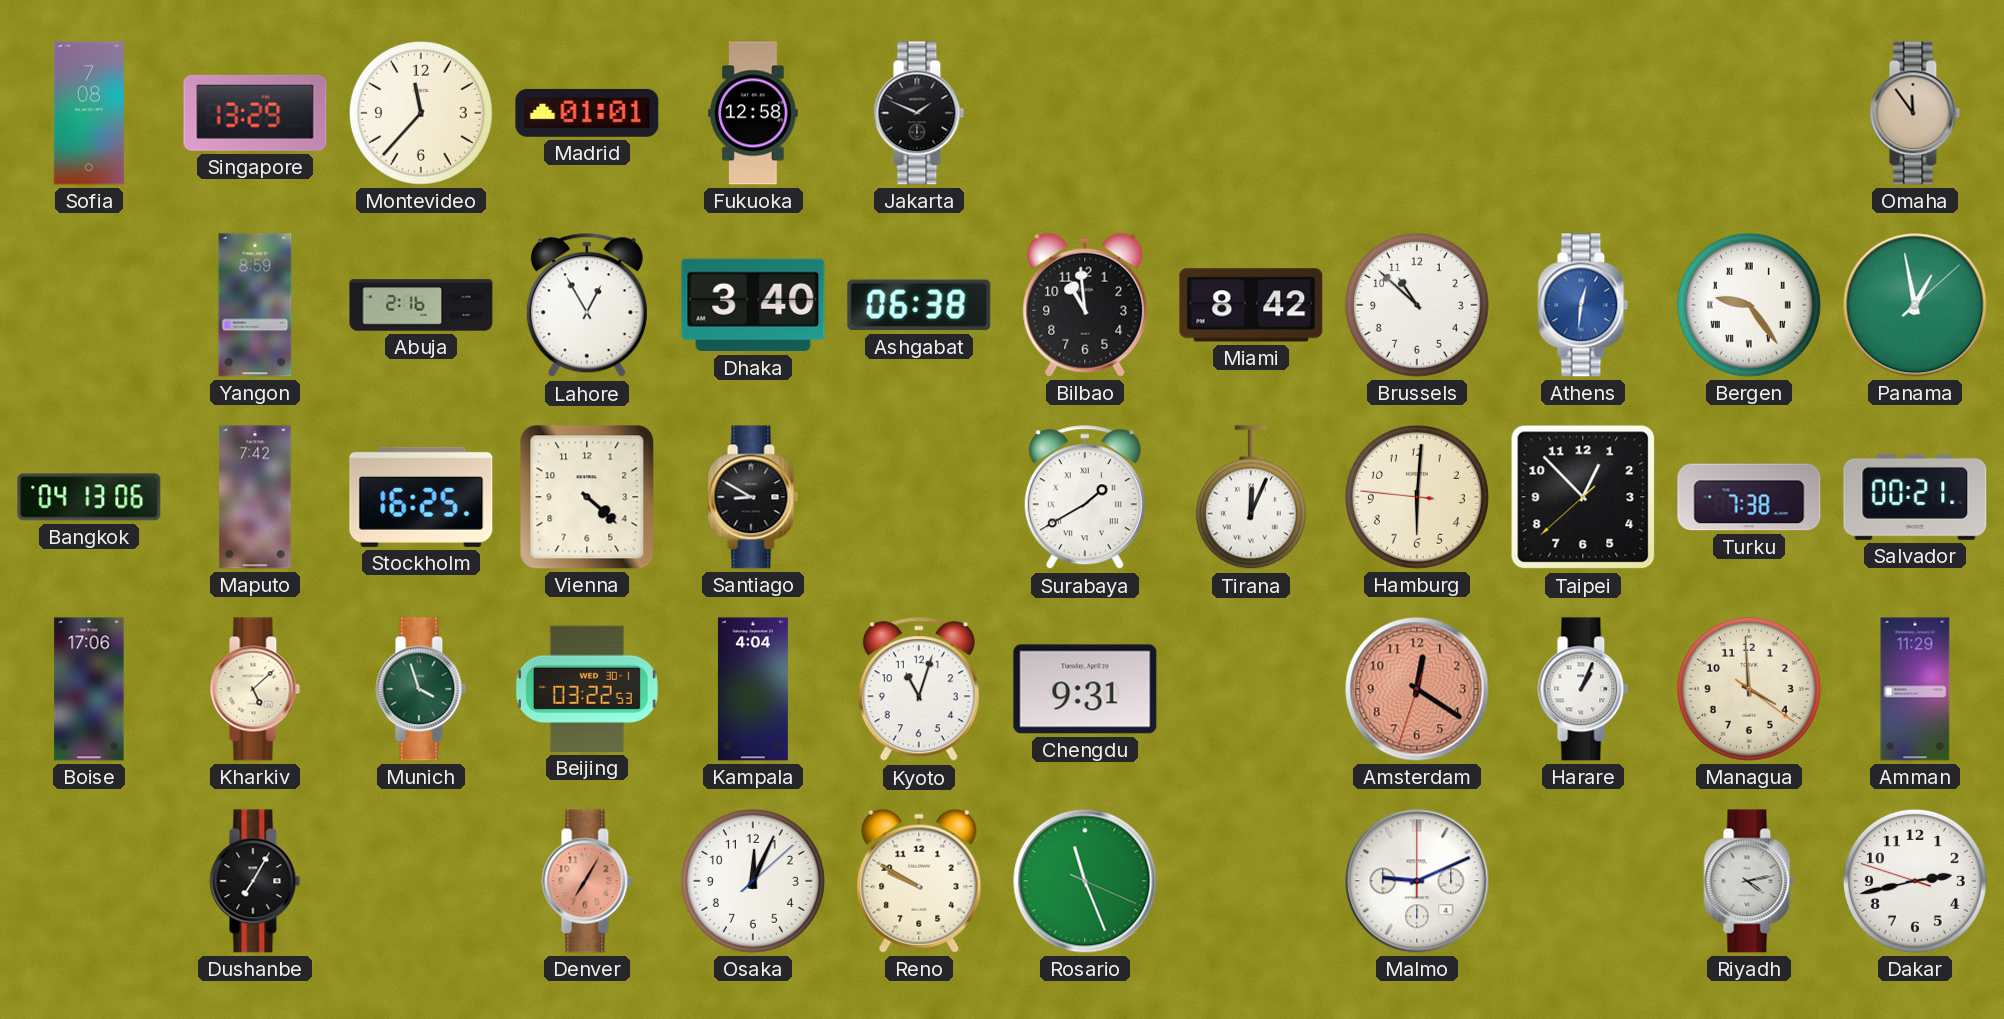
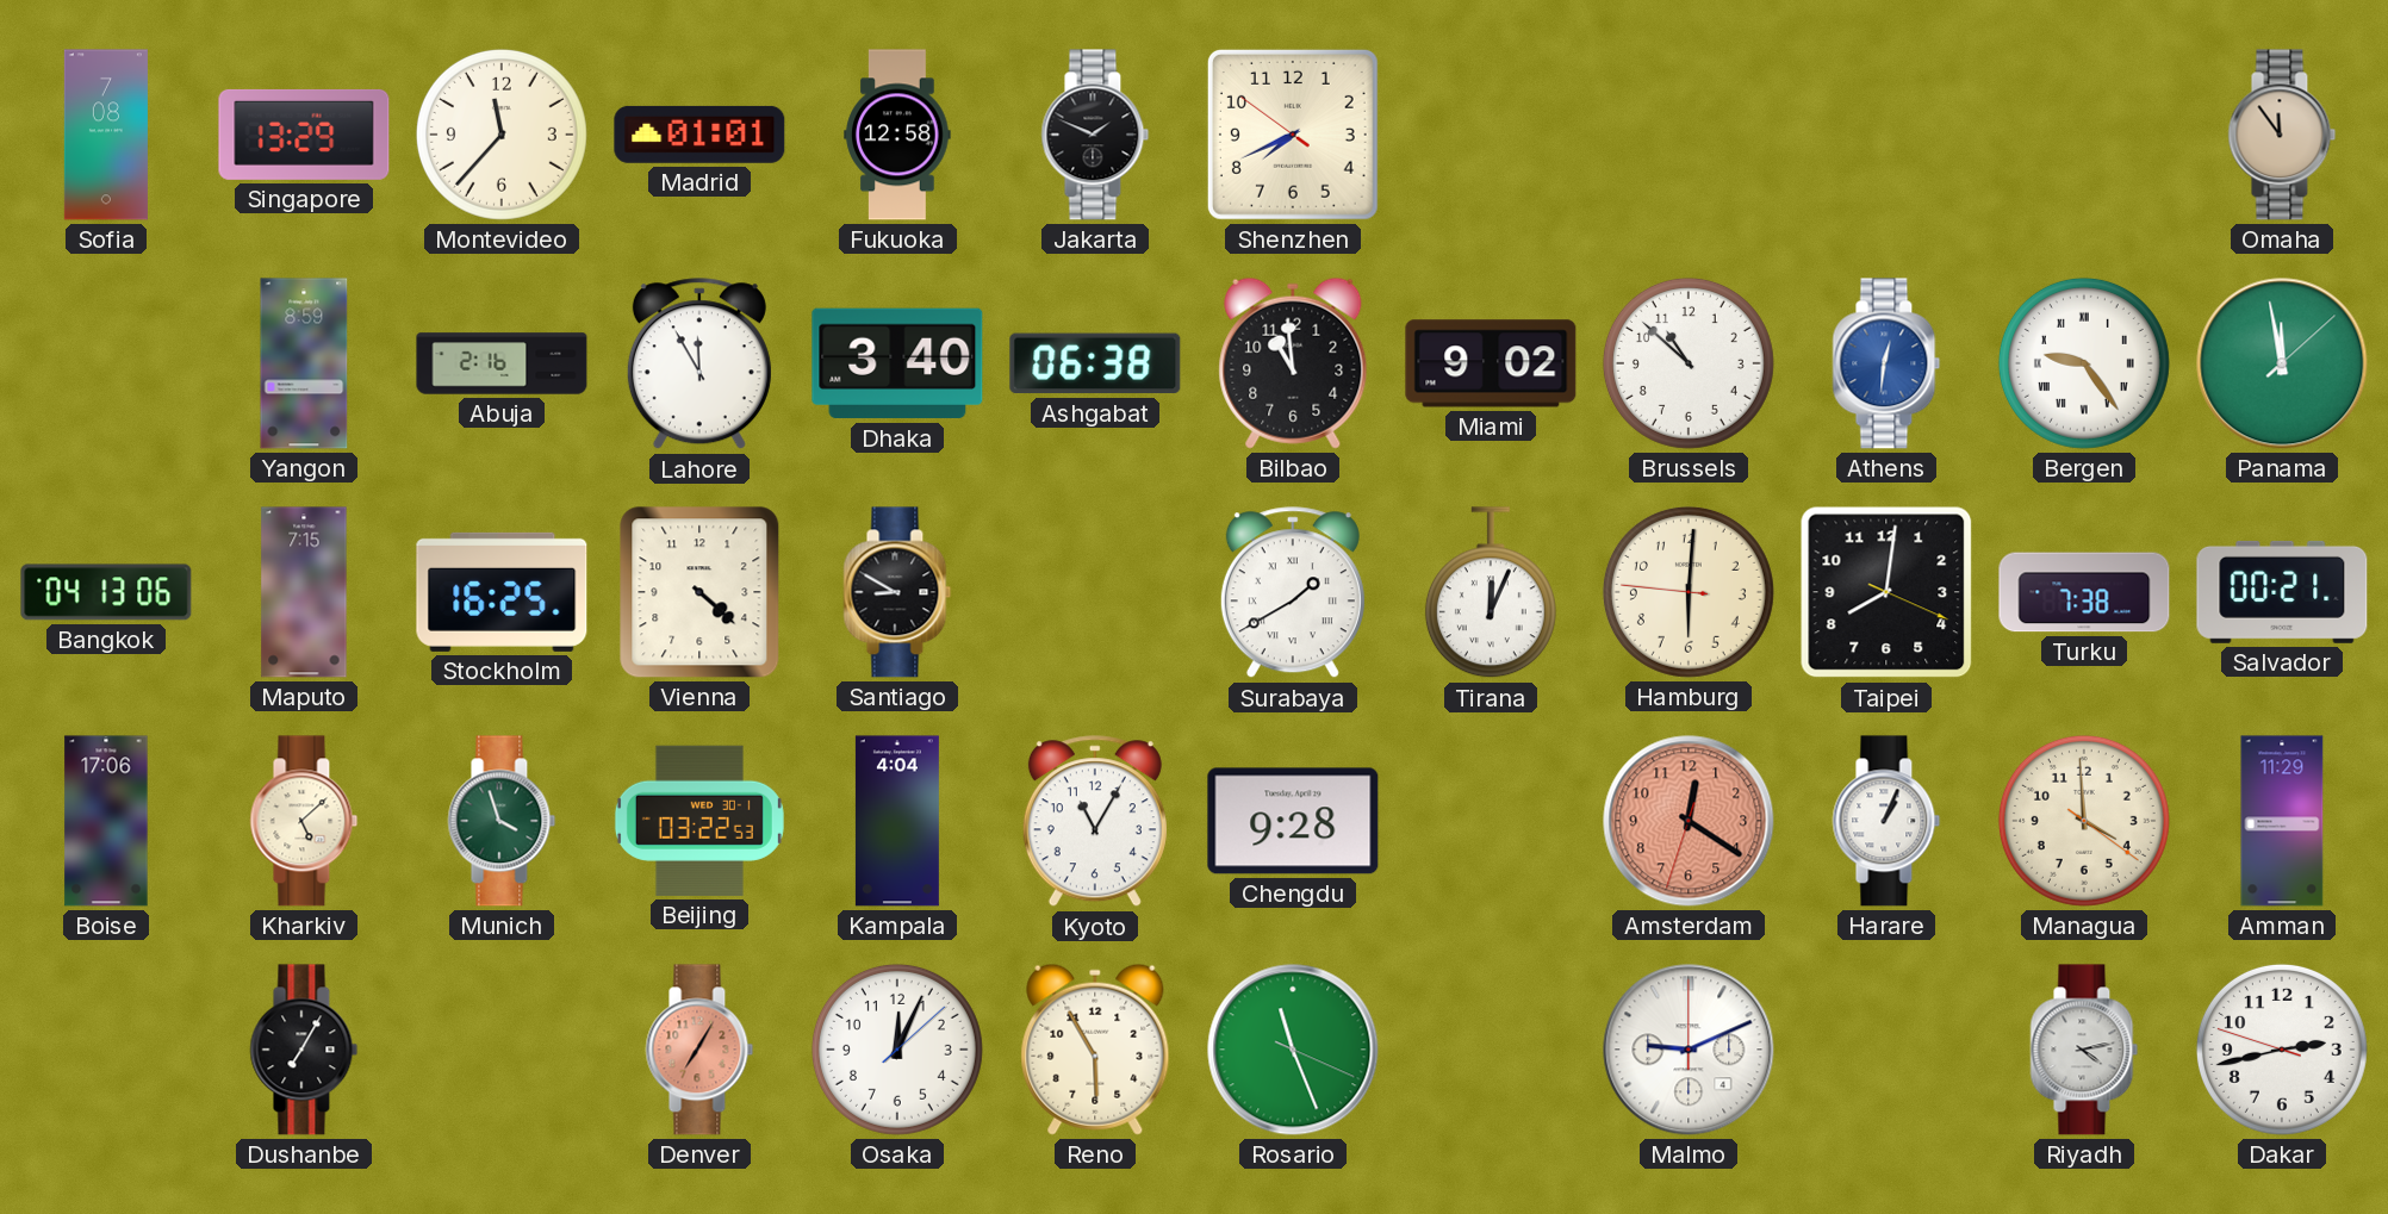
Shenzhen: none -> 7:40
Lahore: 12:55 -> 11:55
Miami: 8:42 -> 9:02
Panama: 12:58 -> 11:58
Maputo: 7:42 -> 7:15
Taipei: 12:52 -> 8:01
Kyoto: 11:03 -> 11:05
Chengdu: 9:31 -> 9:28
Reno: 9:50 -> 5:55
